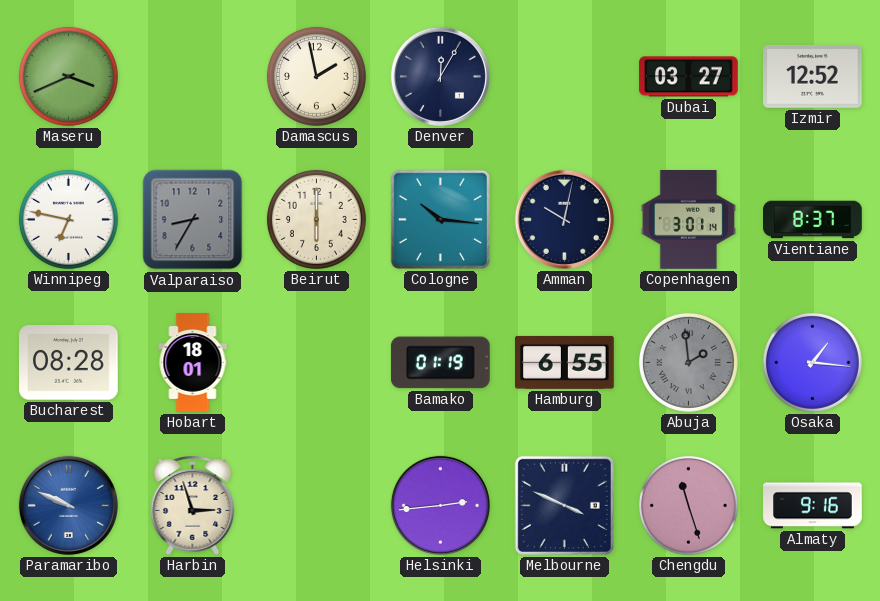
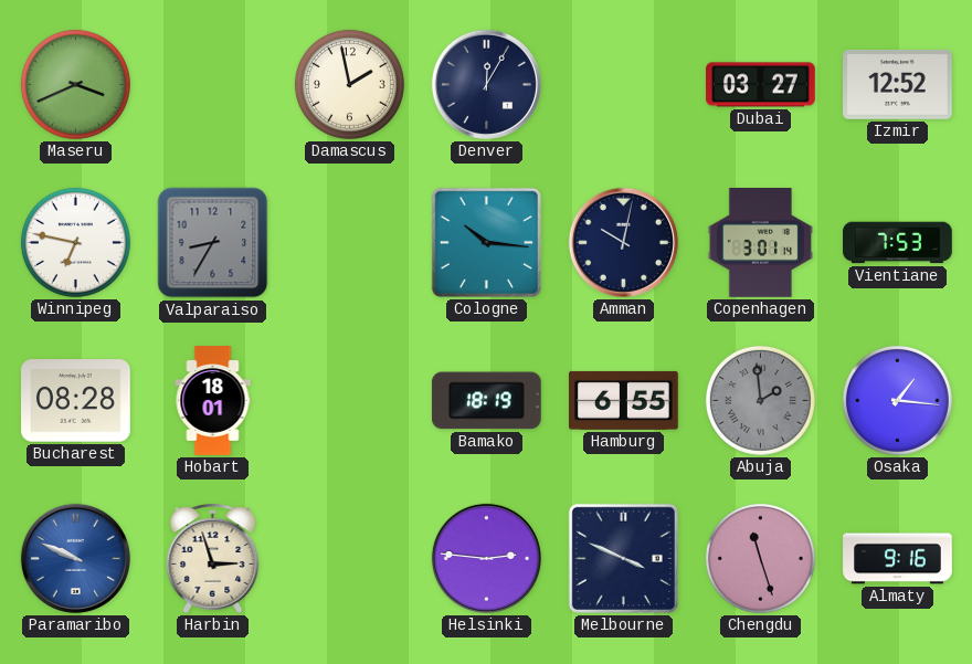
Beirut: 6:00 -> none
Vientiane: 8:37 -> 7:53
Bamako: 01:19 -> 18:19
Helsinki: 2:44 -> 2:46
